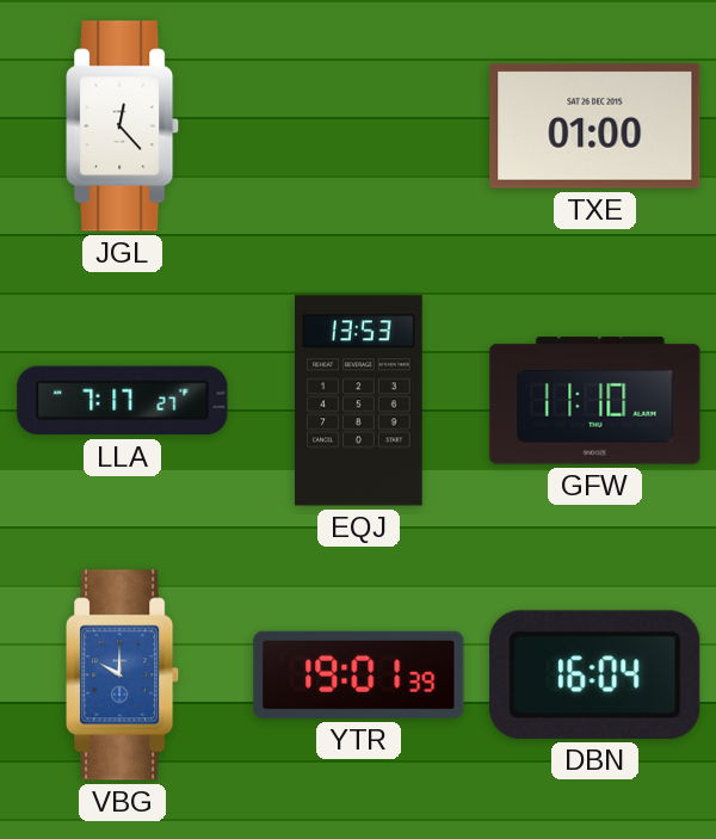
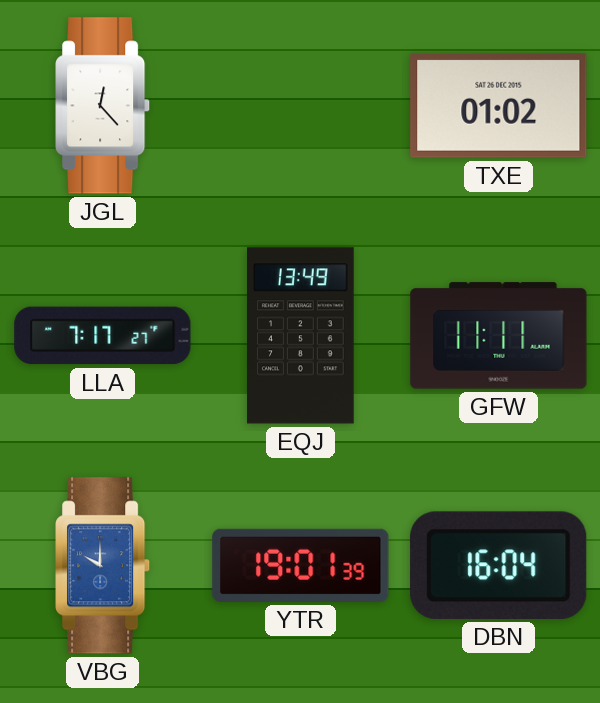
TXE: 01:00 -> 01:02
EQJ: 13:53 -> 13:49
GFW: 11:10 -> 11:11
